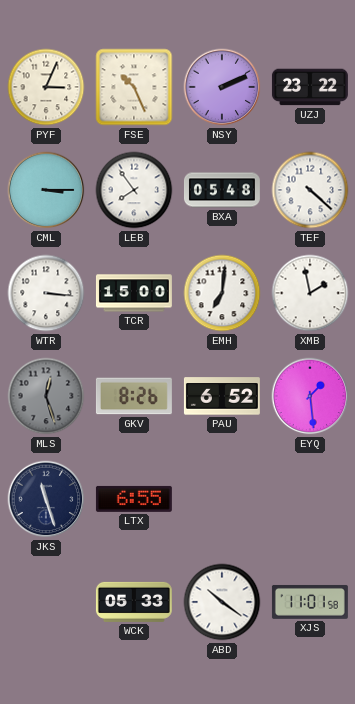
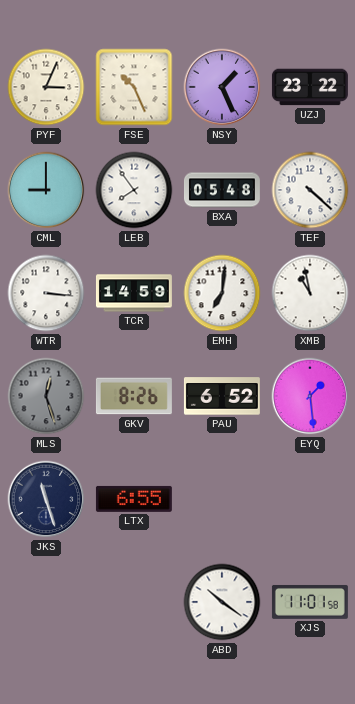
NSY: 2:11 -> 1:26
CML: 3:15 -> 9:00
TCR: 15:00 -> 14:59
XMB: 1:58 -> 10:58
WCK: 05:33 -> none
